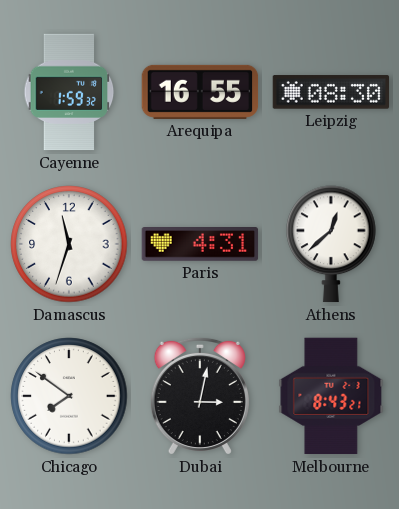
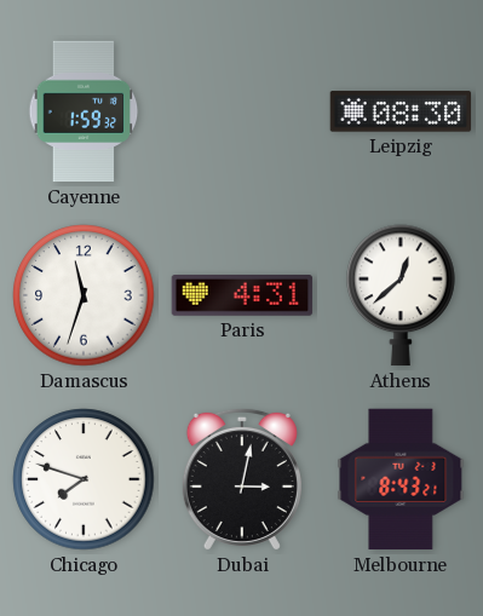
Arequipa: 16:55 -> none
Chicago: 7:51 -> 7:48
